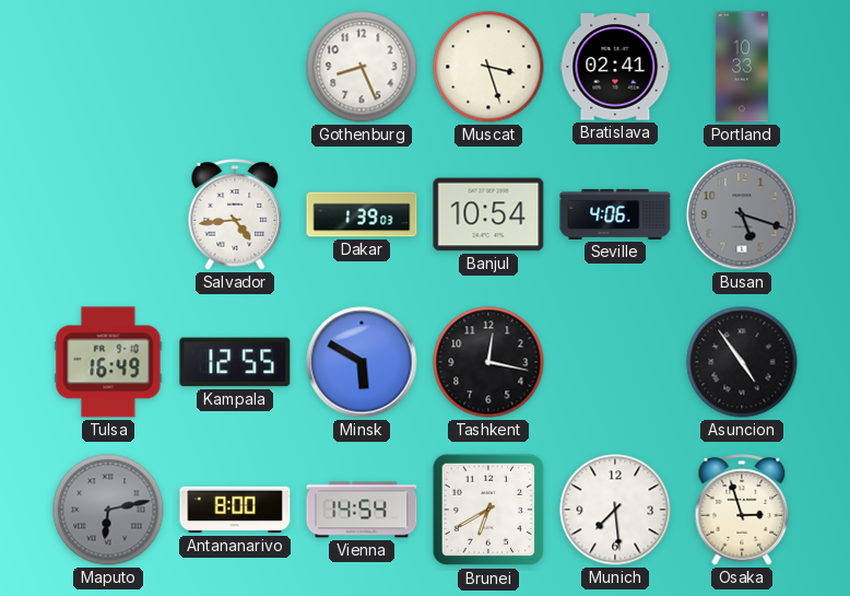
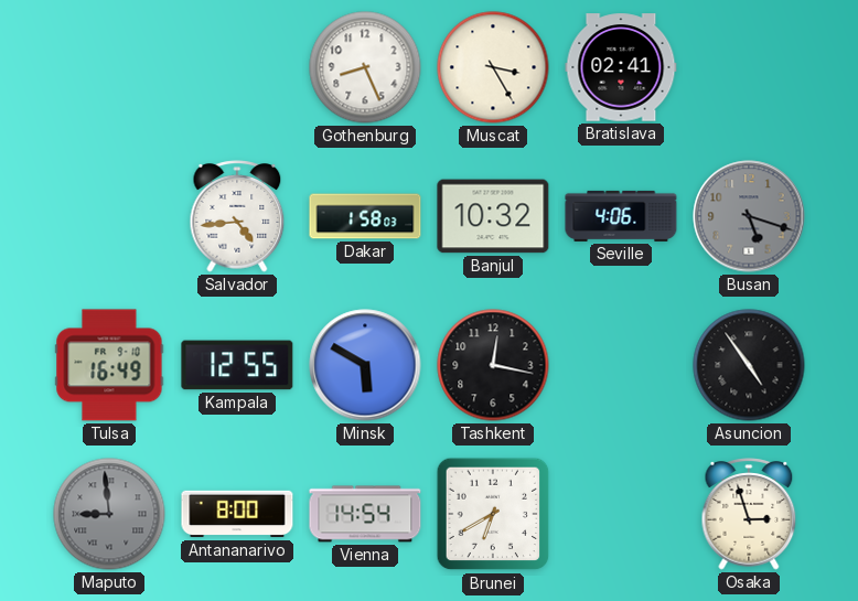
Muscat: 3:27 -> 3:25
Portland: 10:33 -> none
Dakar: 1:39 -> 1:58
Banjul: 10:54 -> 10:32
Maputo: 6:13 -> 8:59
Munich: 7:29 -> none
